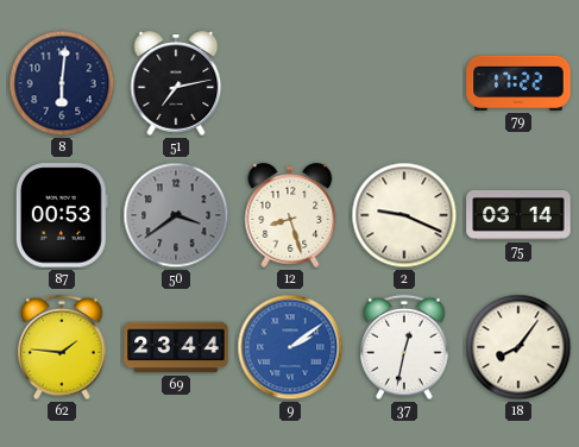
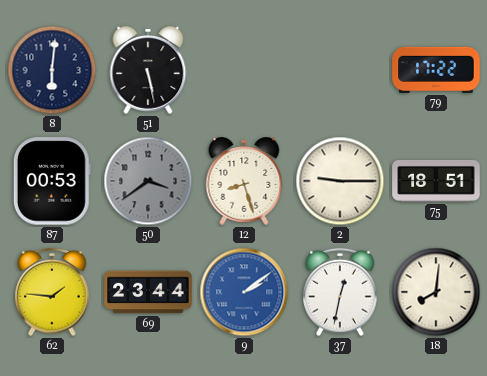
51: 7:13 -> 5:28
2: 9:19 -> 9:15
75: 03:14 -> 18:51
18: 8:06 -> 8:01
